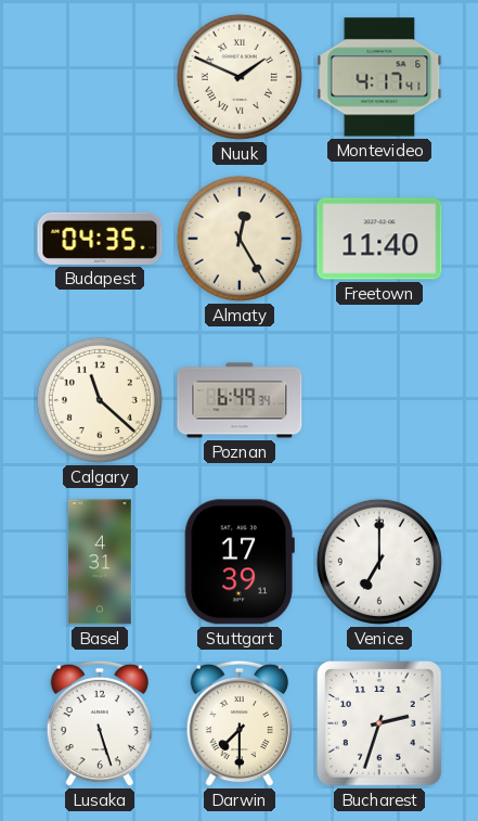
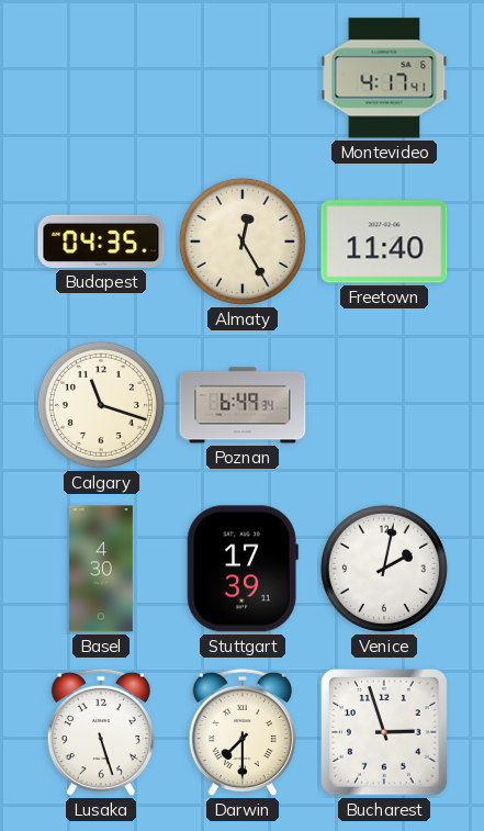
Nuuk: 1:49 -> none
Calgary: 11:22 -> 11:18
Basel: 4:31 -> 4:30
Venice: 7:00 -> 2:02
Bucharest: 2:33 -> 2:57
